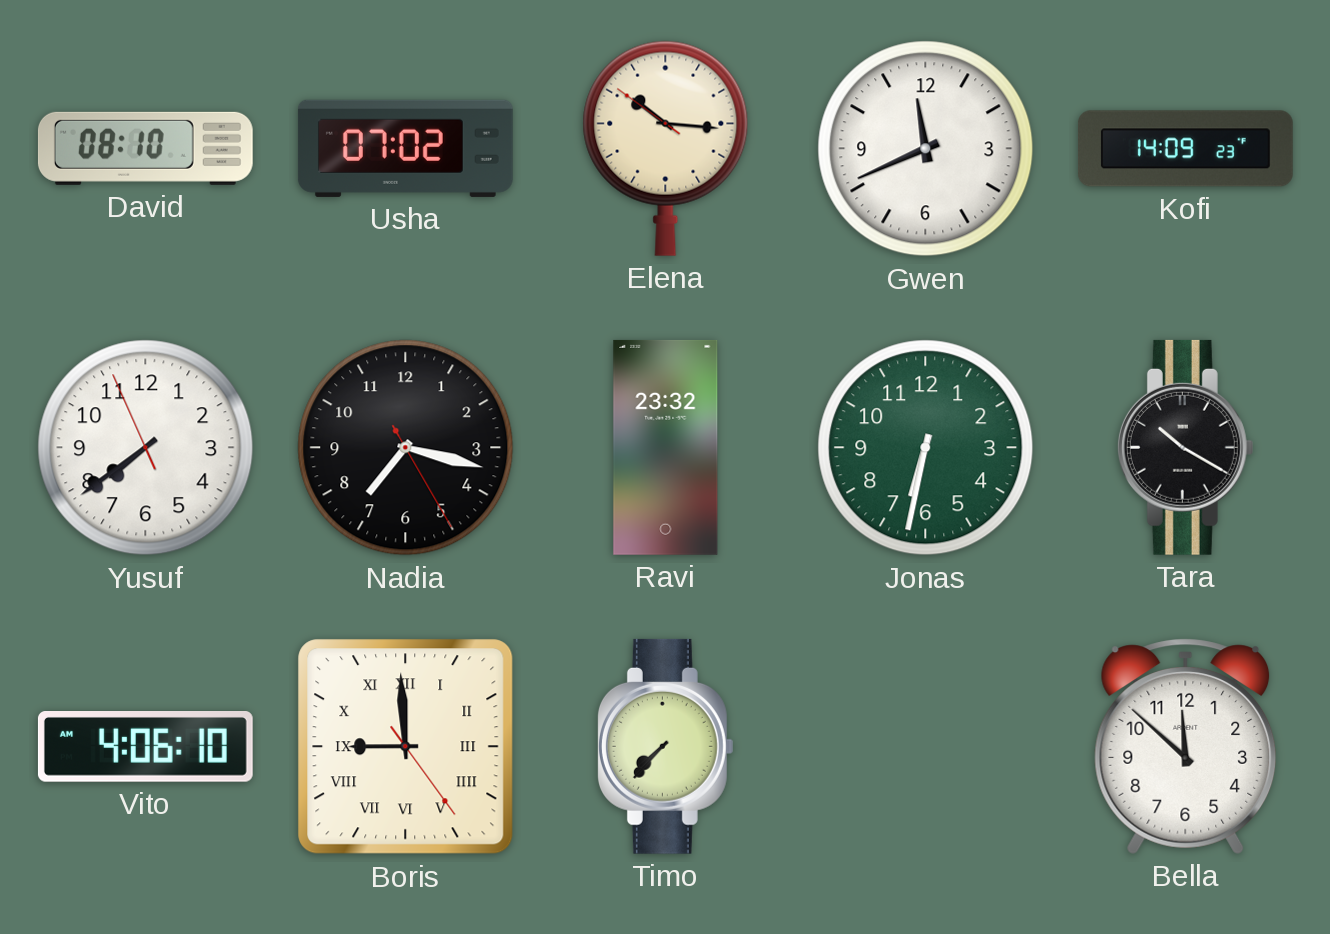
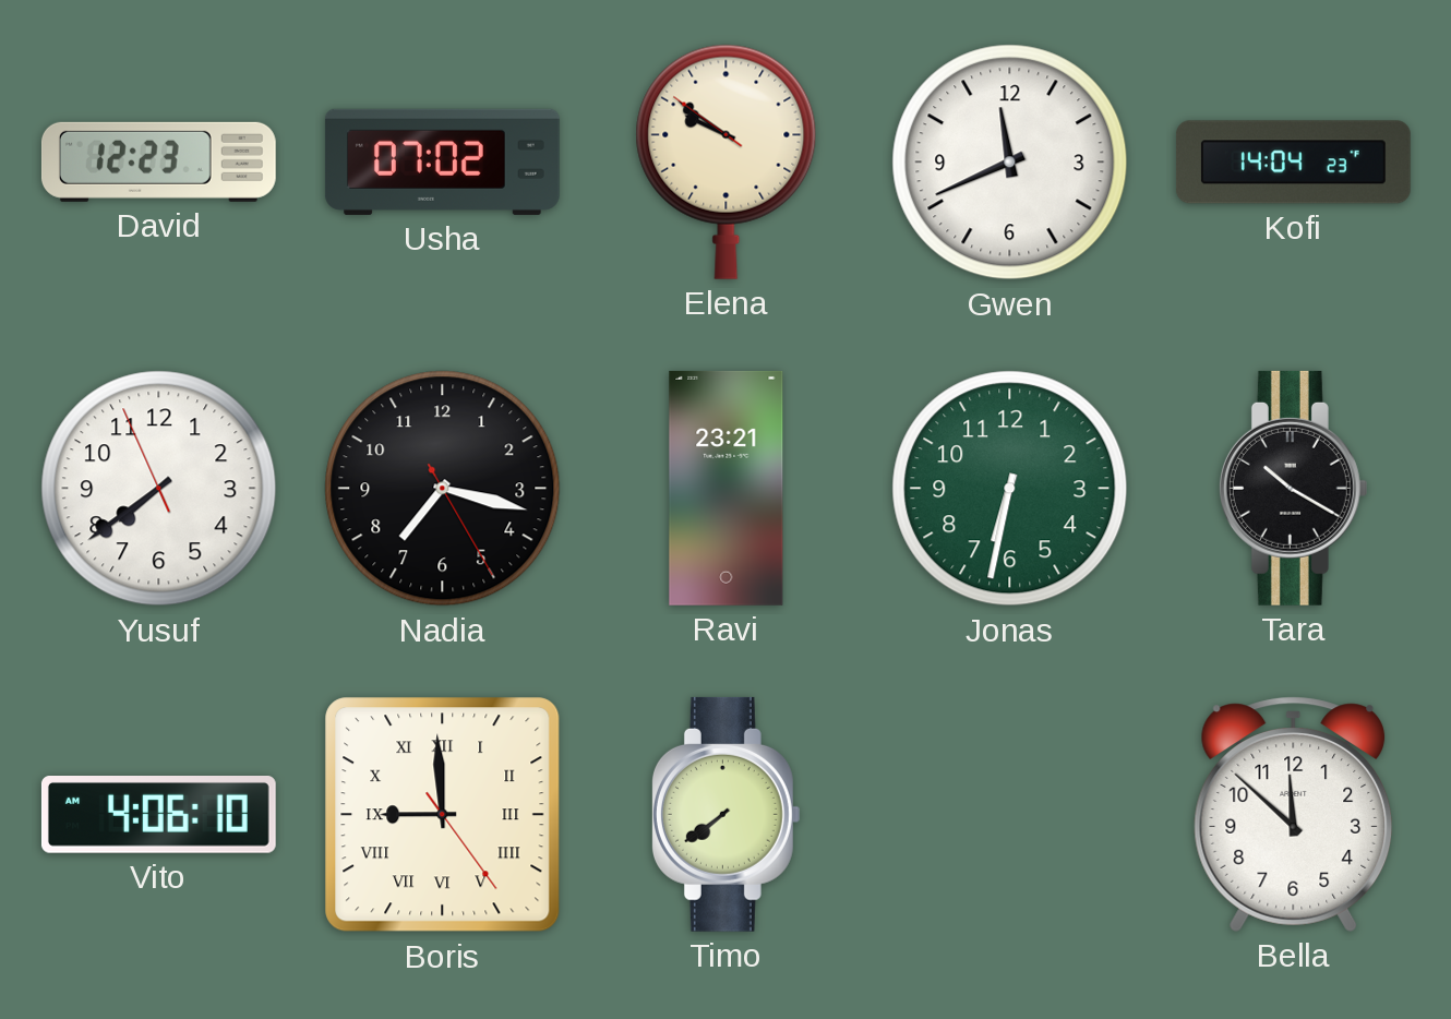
David: 08:10 -> 12:23
Elena: 10:15 -> 9:50
Kofi: 14:09 -> 14:04
Ravi: 23:32 -> 23:21
Timo: 7:37 -> 7:39
